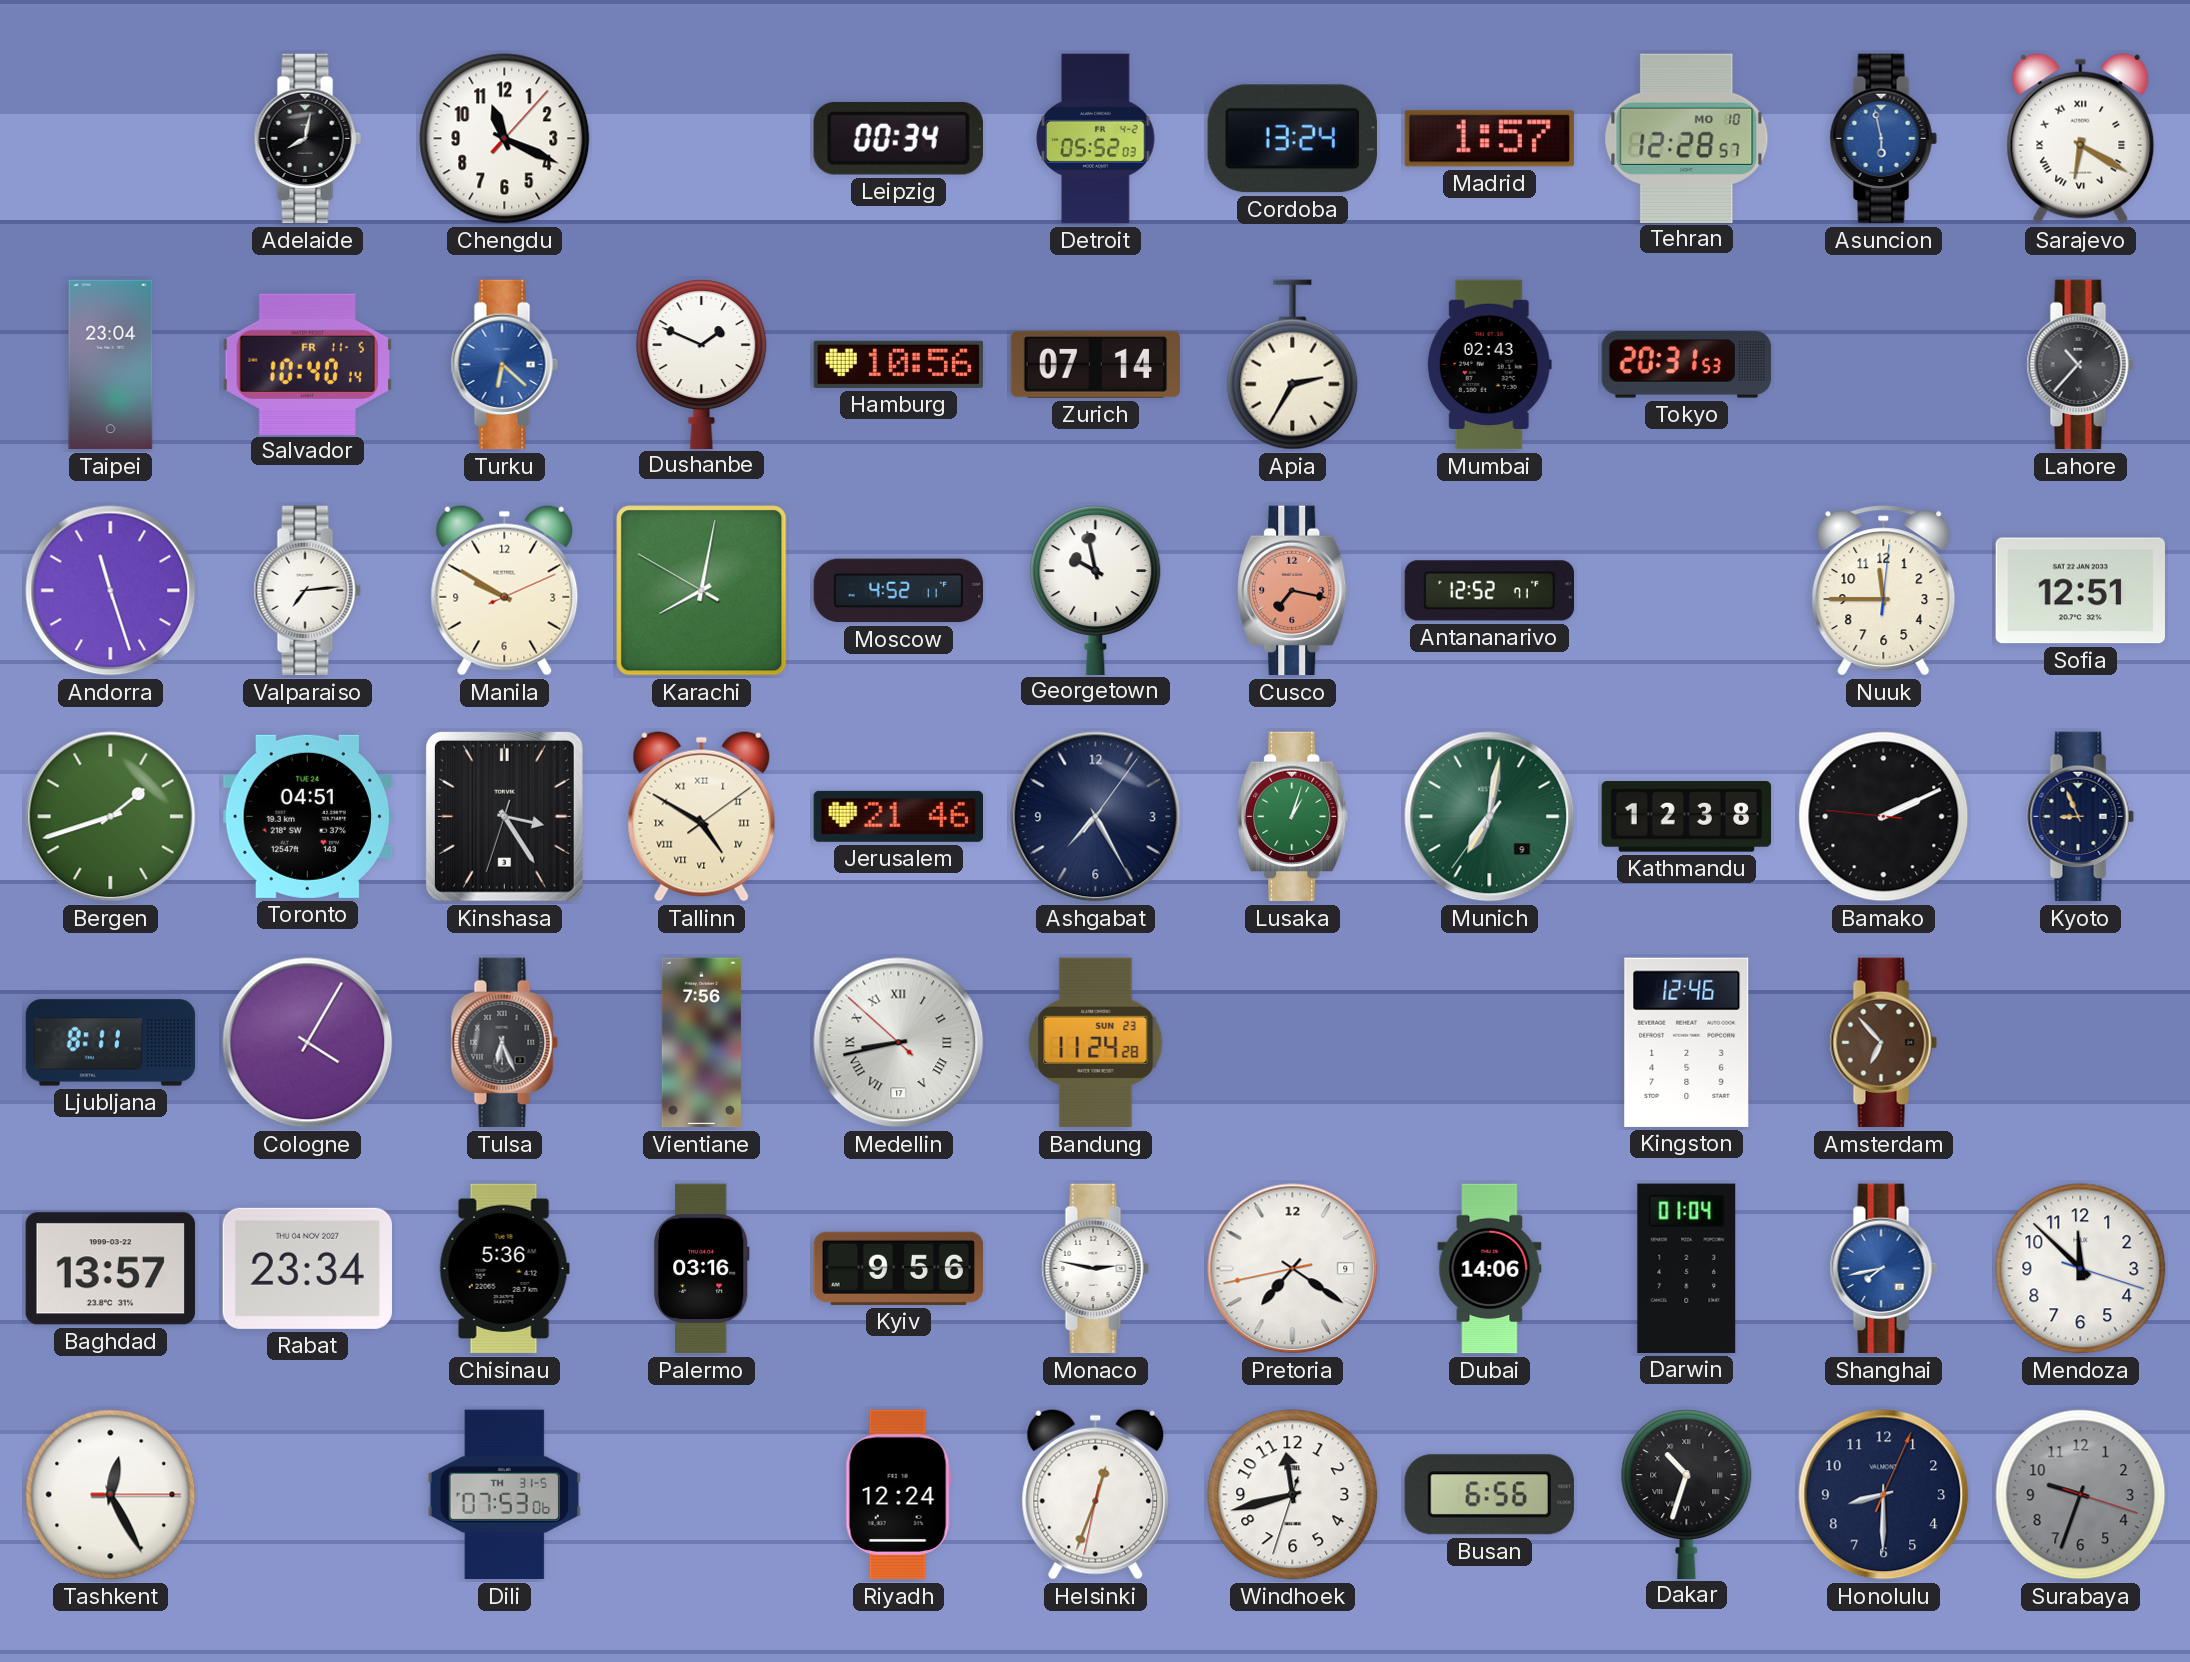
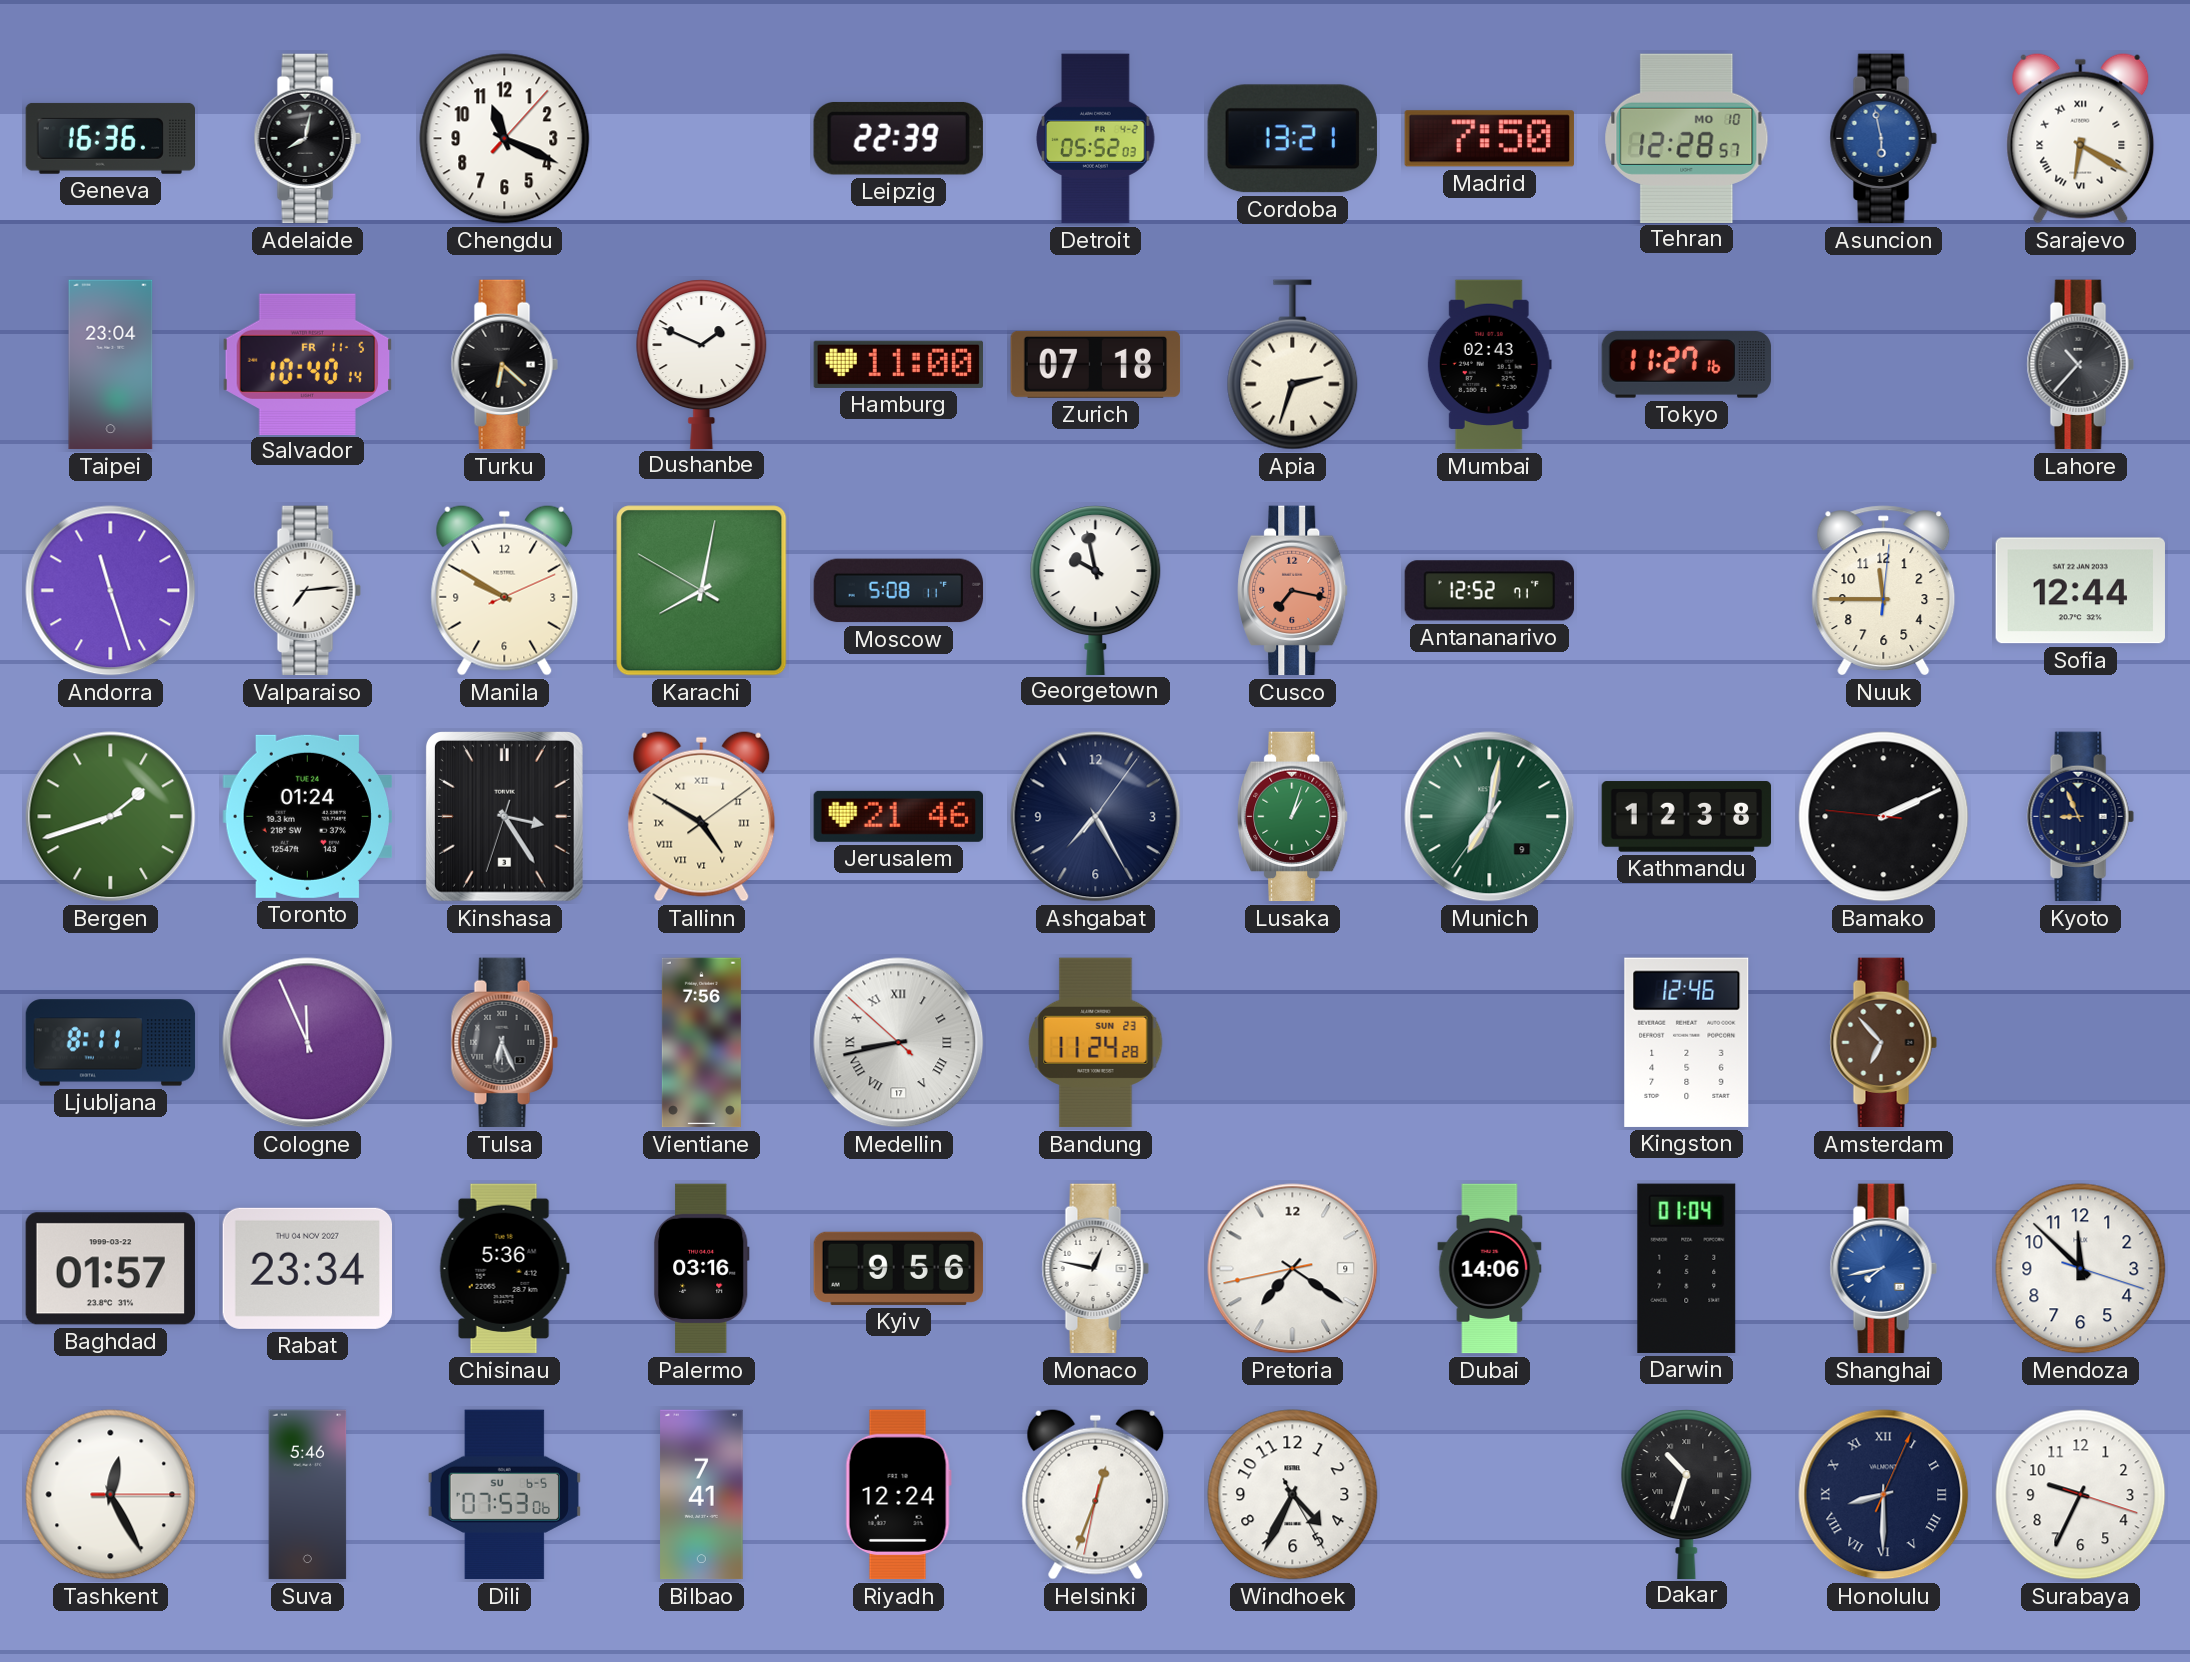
Geneva: none -> 16:36
Leipzig: 00:34 -> 22:39
Cordoba: 13:24 -> 13:21
Madrid: 1:57 -> 7:50
Turku dial: blue -> black
Hamburg: 10:56 -> 11:00
Zurich: 07:14 -> 07:18
Apia: 2:35 -> 2:33
Tokyo: 20:31 -> 11:27
Moscow: 4:52 -> 5:08
Sofia: 12:51 -> 12:44
Toronto: 04:51 -> 01:24
Cologne: 4:05 -> 11:56
Baghdad: 13:57 -> 01:57
Monaco: 2:47 -> 12:47
Suva: none -> 5:46
Dili date: TH 31-5 -> SU 6-5
Bilbao: none -> 7:41
Windhoek: 11:42 -> 4:34
Busan: 6:56 -> none
Honolulu numerals: Arabic -> Roman
Surabaya: 9:33 -> 9:34
Surabaya dial: grey -> white
